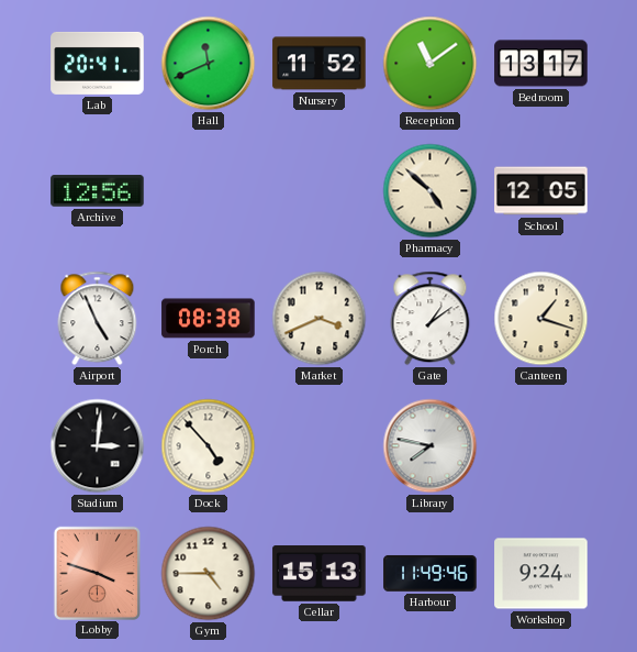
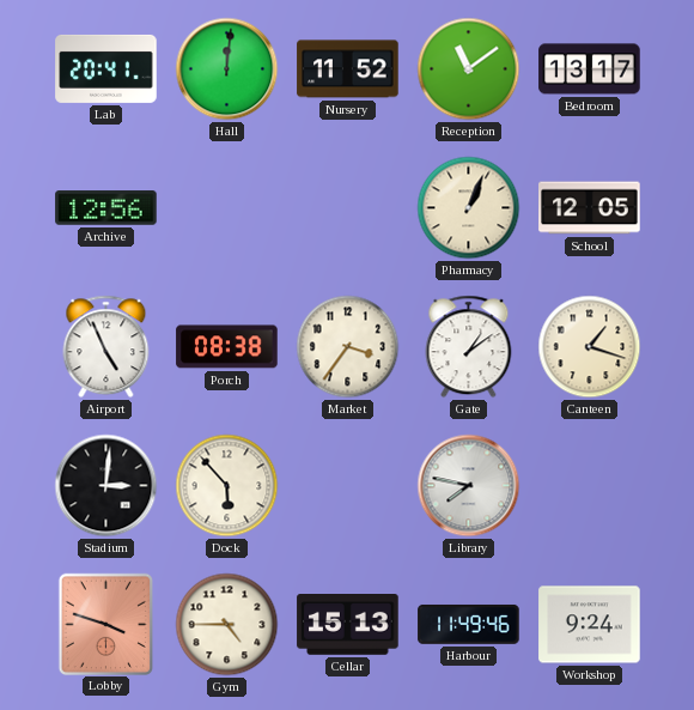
Hall: 11:41 -> 12:01
Pharmacy: 4:52 -> 1:04
Market: 3:41 -> 3:36
Dock: 4:53 -> 5:53
